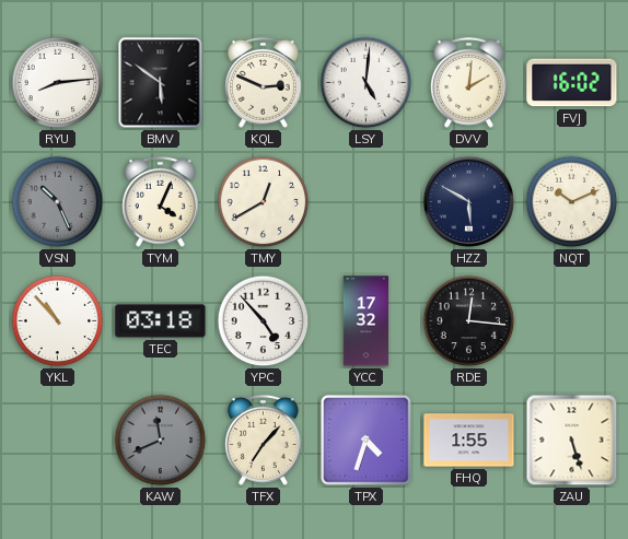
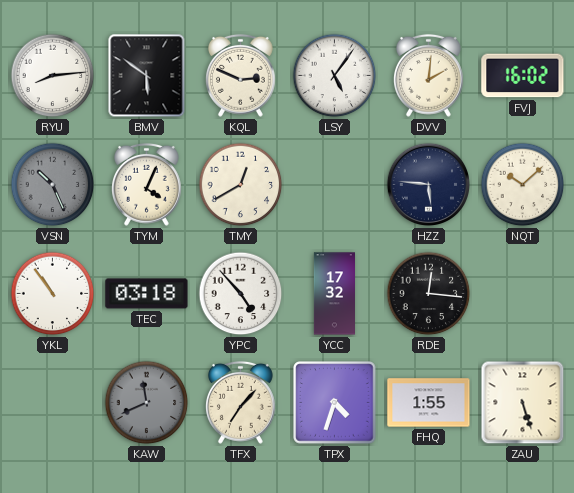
LSY: 5:01 -> 5:06
HZZ: 5:50 -> 5:46
NQT: 10:11 -> 10:08
YKL: 10:53 -> 10:54
